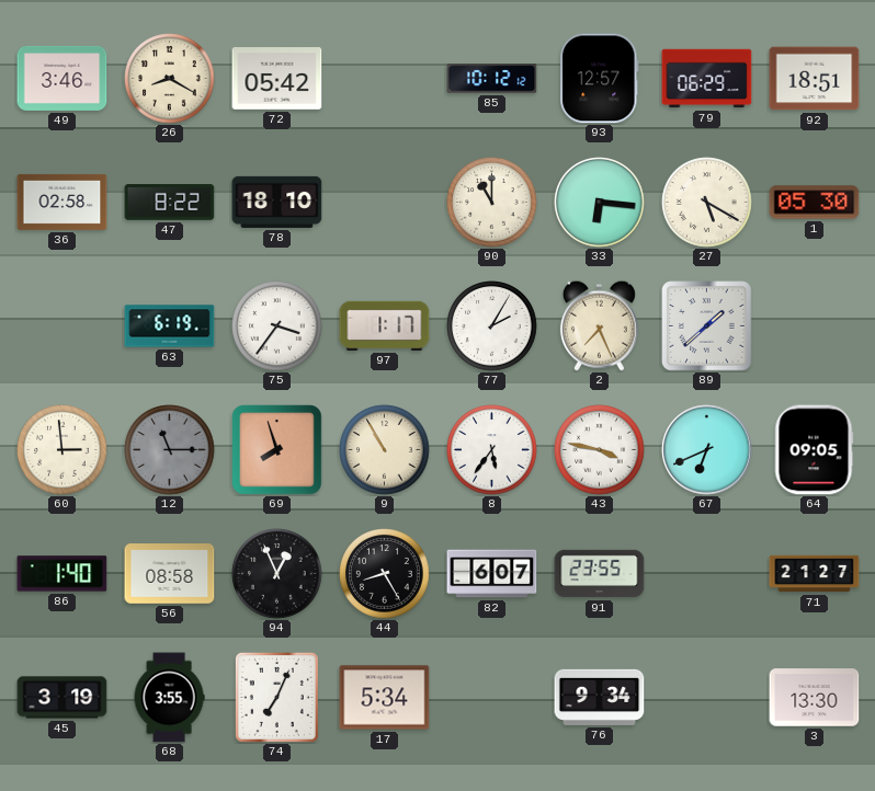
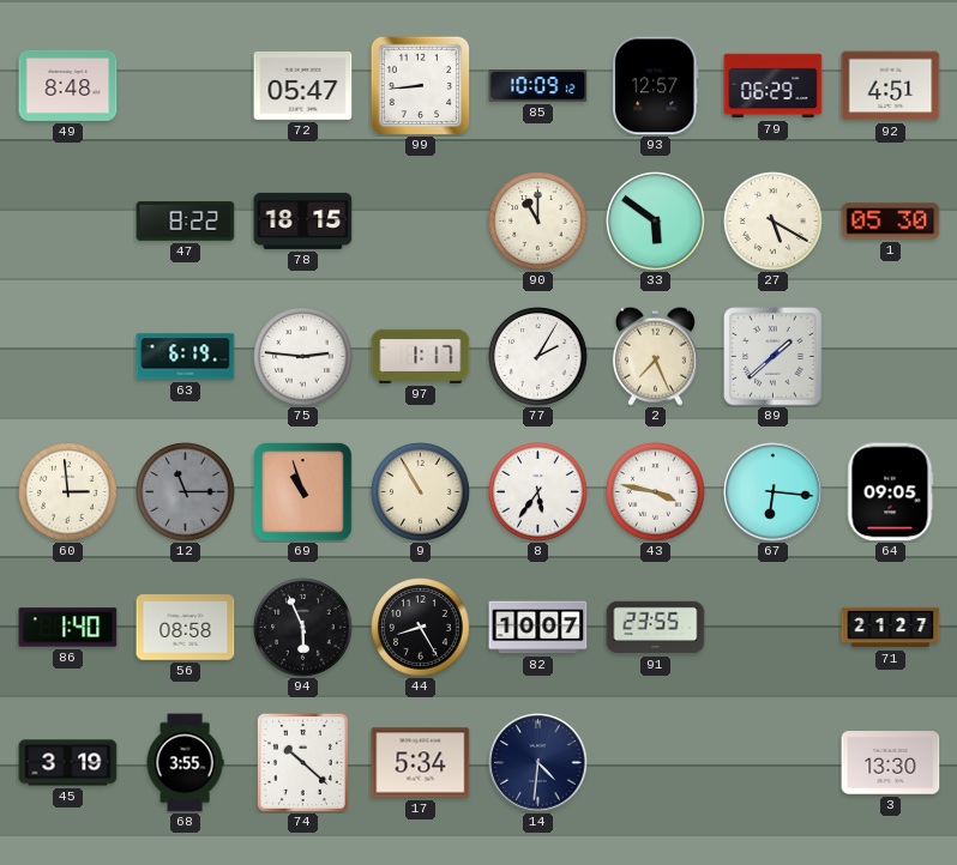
49: 3:46 -> 8:48
26: 8:20 -> none
72: 05:42 -> 05:47
99: none -> 8:44
85: 10:12 -> 10:09
92: 18:51 -> 4:51
36: 02:58 -> none
78: 18:10 -> 18:15
33: 6:16 -> 5:51
75: 3:36 -> 2:46
69: 7:57 -> 10:57
67: 6:41 -> 6:16
94: 12:56 -> 5:56
82: 6:07 -> 10:07
74: 7:04 -> 10:22
14: none -> 4:31
76: 9:34 -> none
